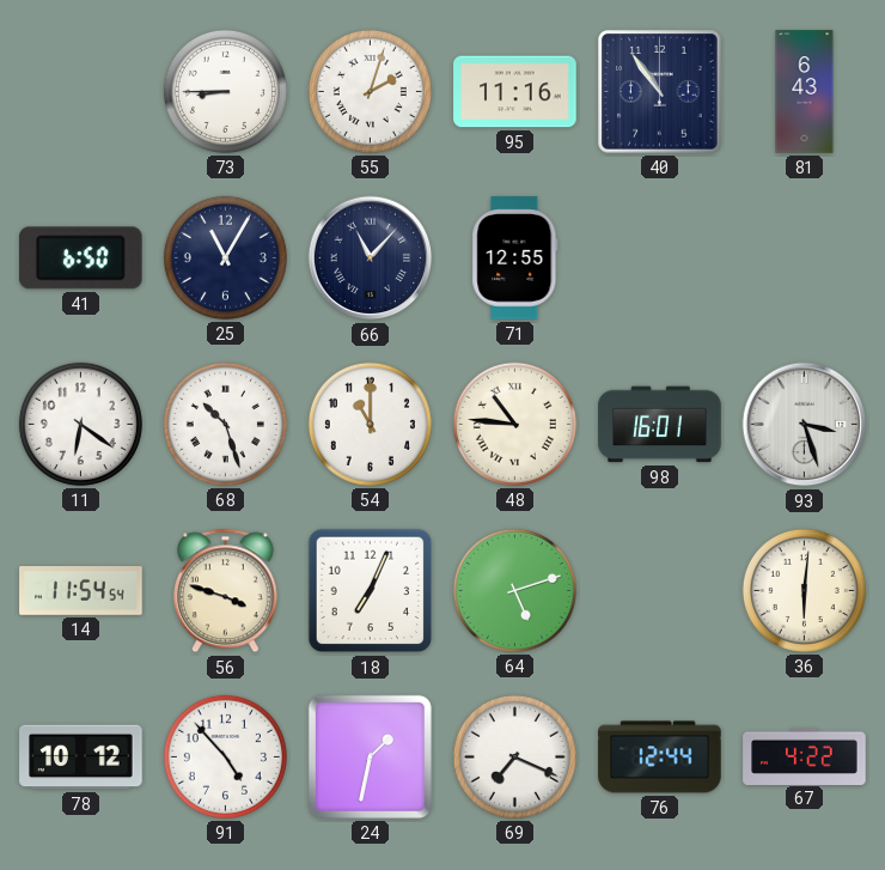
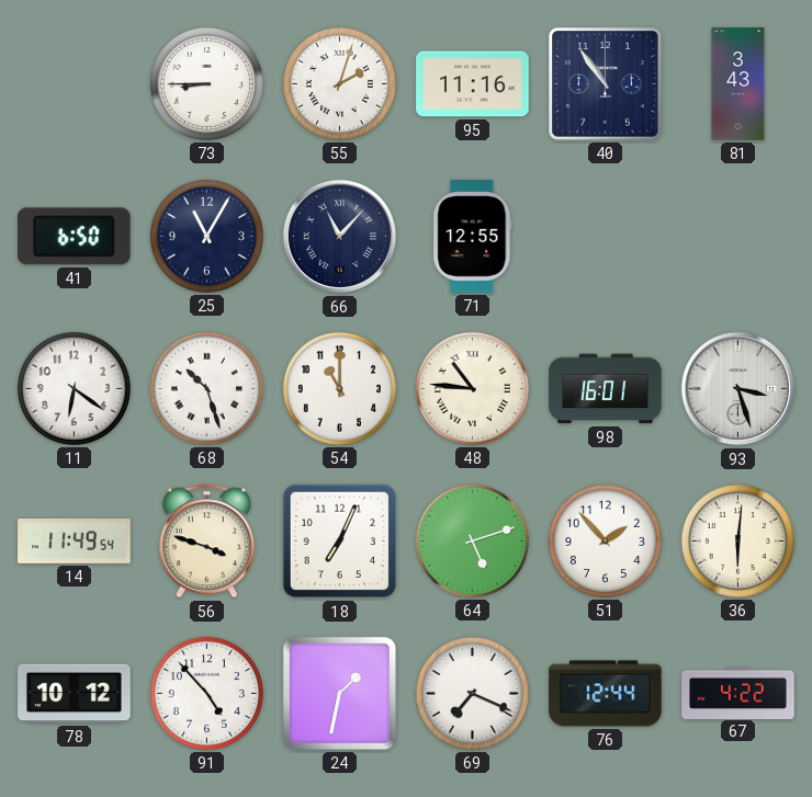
81: 6:43 -> 3:43
14: 11:54 -> 11:49
51: none -> 1:53
